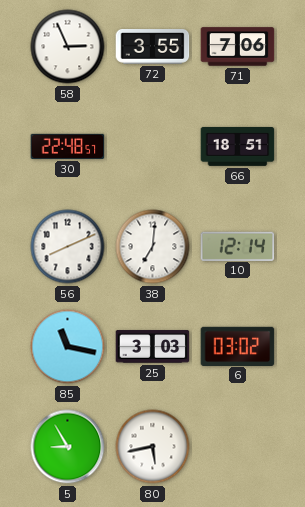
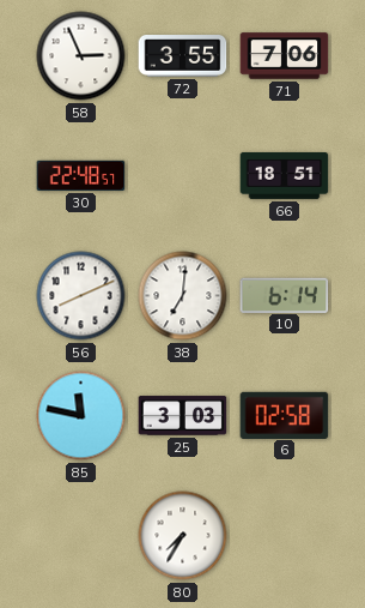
10: 12:14 -> 6:14
85: 11:17 -> 11:47
6: 03:02 -> 02:58
5: 8:55 -> none
80: 5:43 -> 7:35
